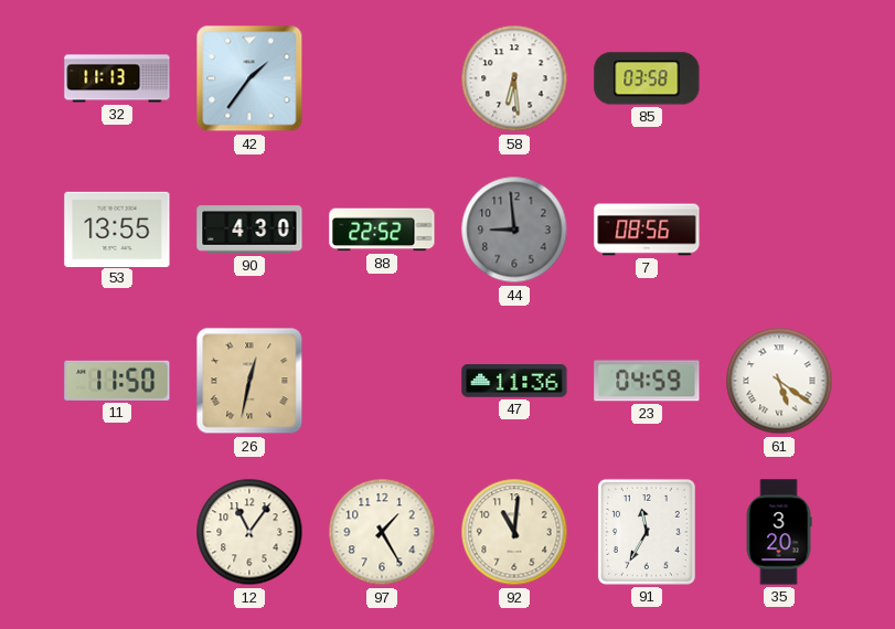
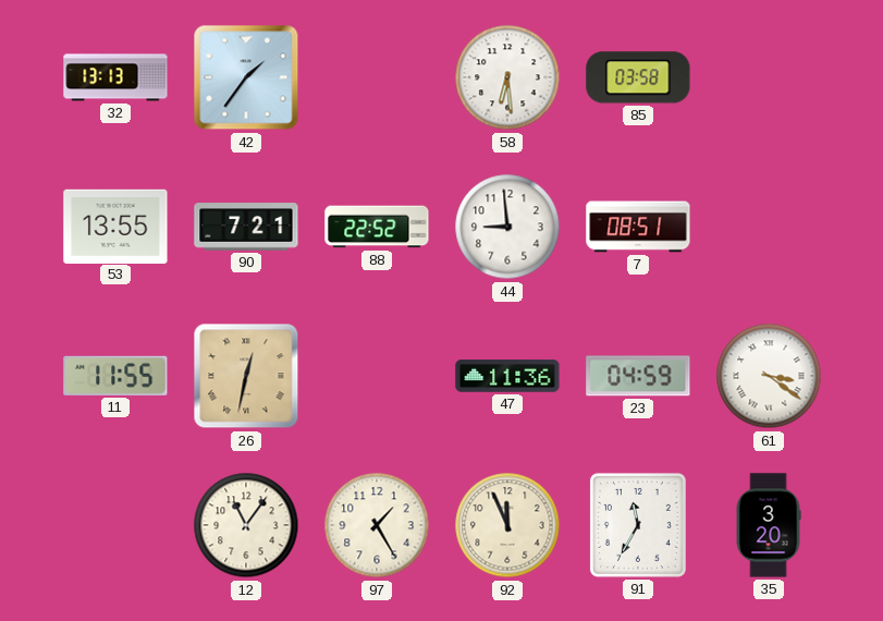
32: 11:13 -> 13:13
90: 4:30 -> 7:21
44 dial: grey -> white
7: 08:56 -> 08:51
11: 11:50 -> 11:55
61: 5:21 -> 3:21
92: 11:01 -> 11:56
